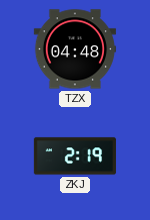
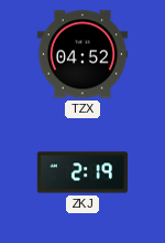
TZX: 04:48 -> 04:52
